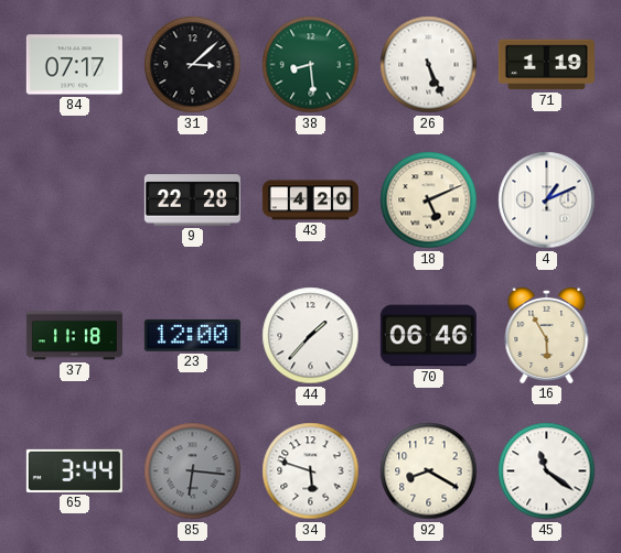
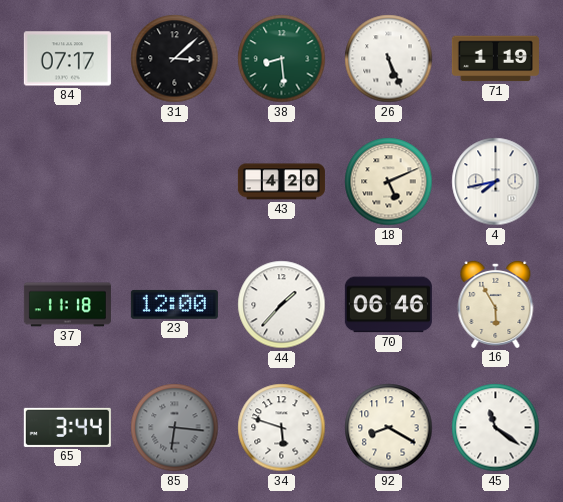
9: 22:28 -> none
4: 1:11 -> 7:43
